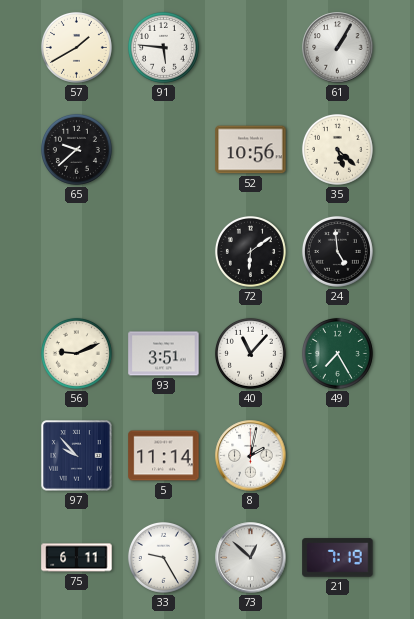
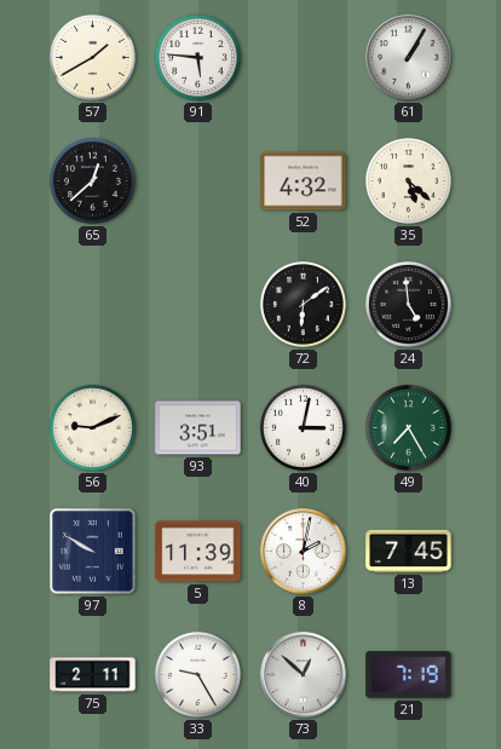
65: 9:38 -> 12:38
52: 10:56 -> 4:32
40: 11:07 -> 3:02
97: 9:53 -> 9:50
5: 11:14 -> 11:39
13: none -> 7:45
75: 6:11 -> 2:11
